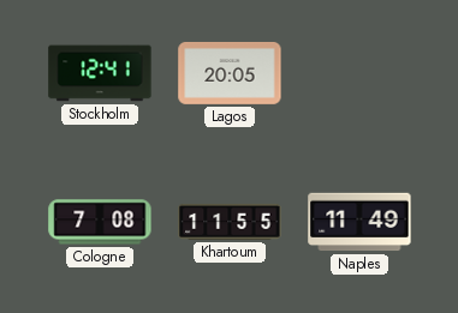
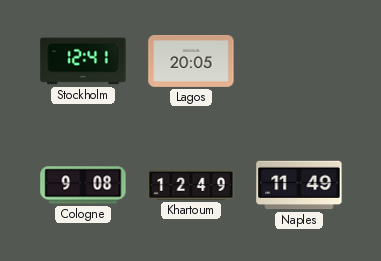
Cologne: 7:08 -> 9:08
Khartoum: 11:55 -> 12:49
